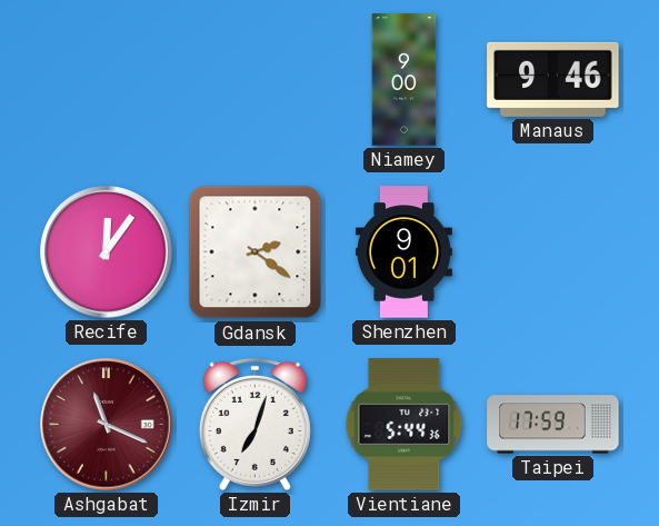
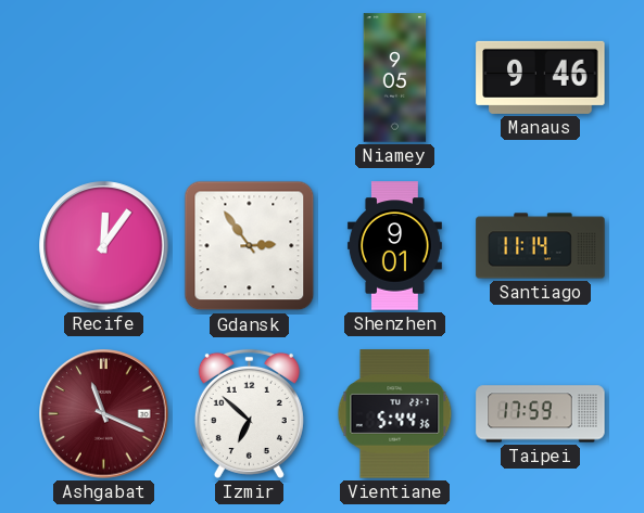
Niamey: 9:00 -> 9:05
Gdansk: 2:21 -> 2:54
Santiago: none -> 11:14
Izmir: 7:03 -> 6:52
